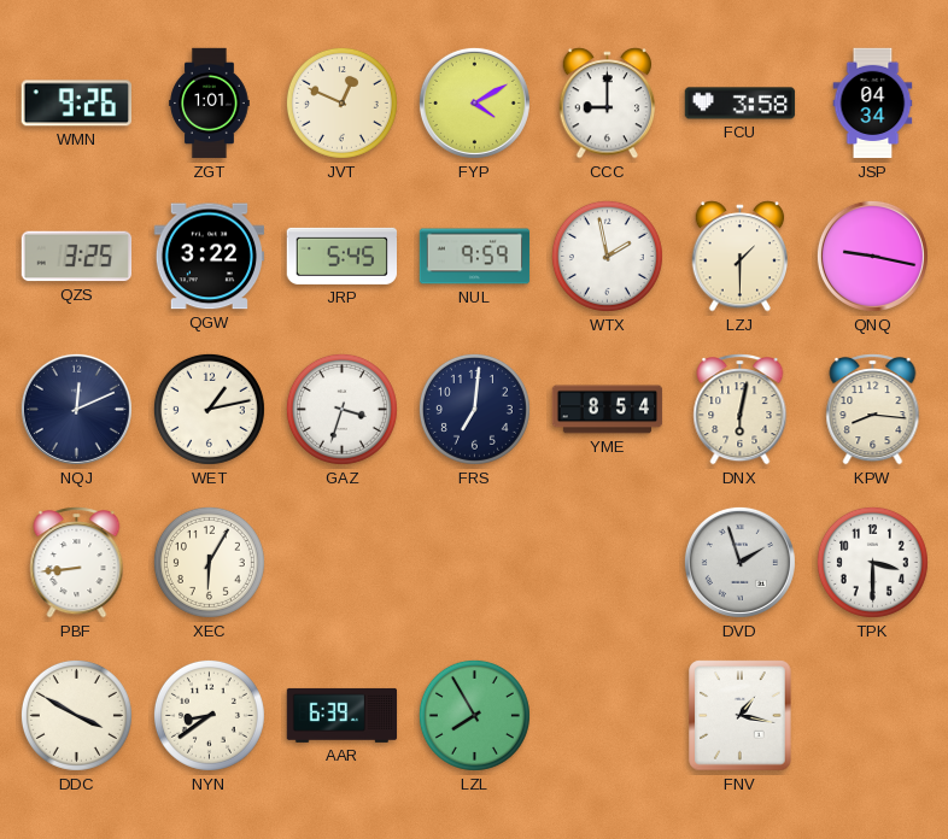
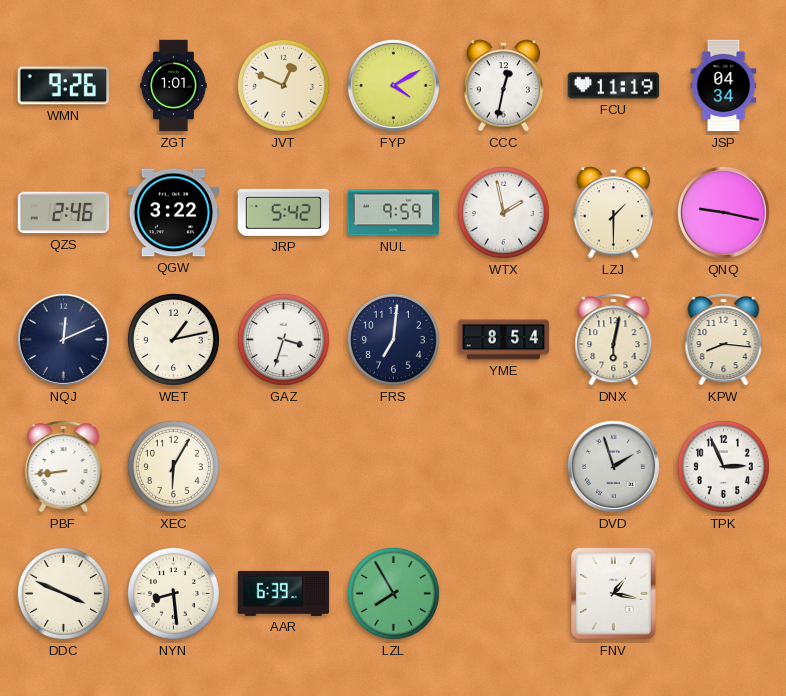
CCC: 9:00 -> 12:32
FCU: 3:58 -> 11:19
QZS: 3:25 -> 2:46
JRP: 5:45 -> 5:42
TPK: 3:30 -> 2:56
DDC: 3:50 -> 3:49
NYN: 8:39 -> 8:29
